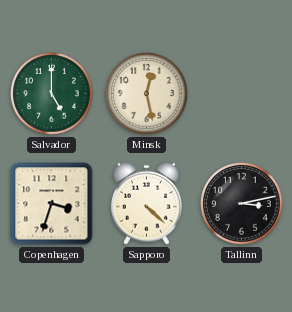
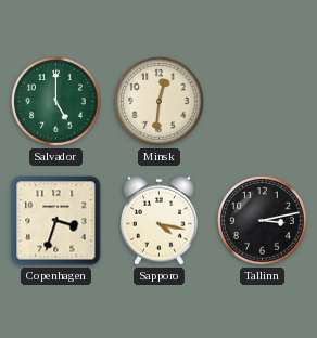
Minsk: 12:28 -> 12:31
Sapporo: 4:22 -> 4:17
